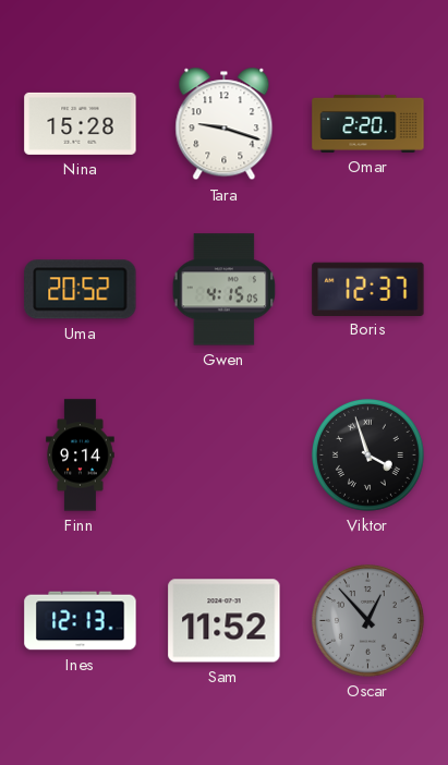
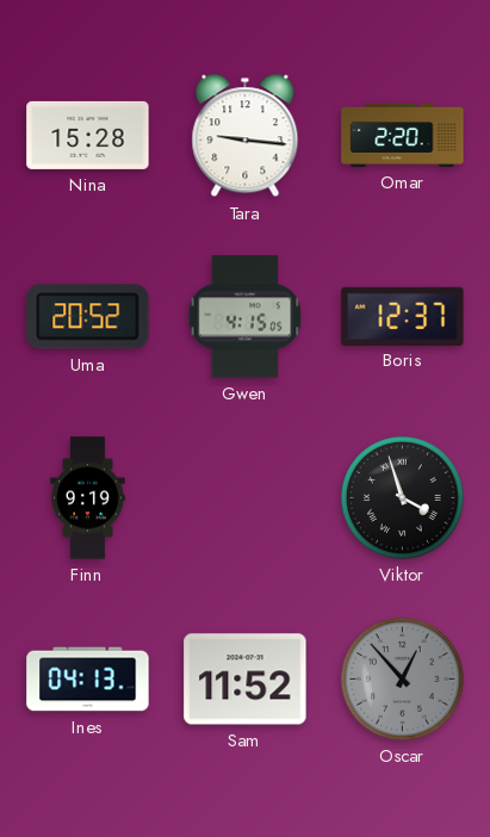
Tara: 9:18 -> 9:16
Finn: 9:14 -> 9:19
Ines: 12:13 -> 04:13
